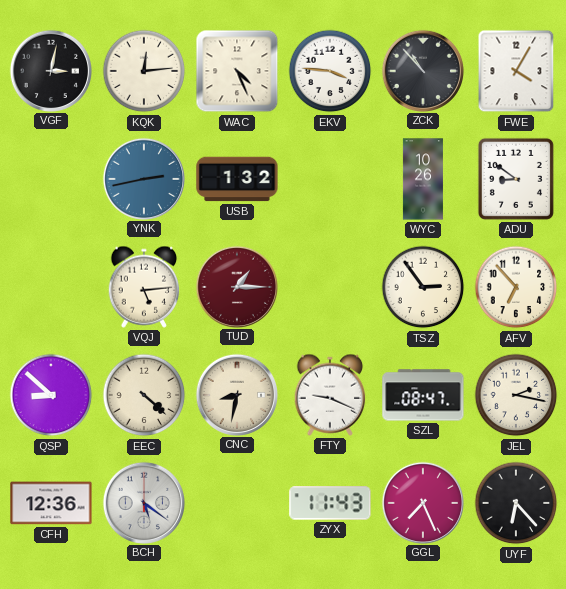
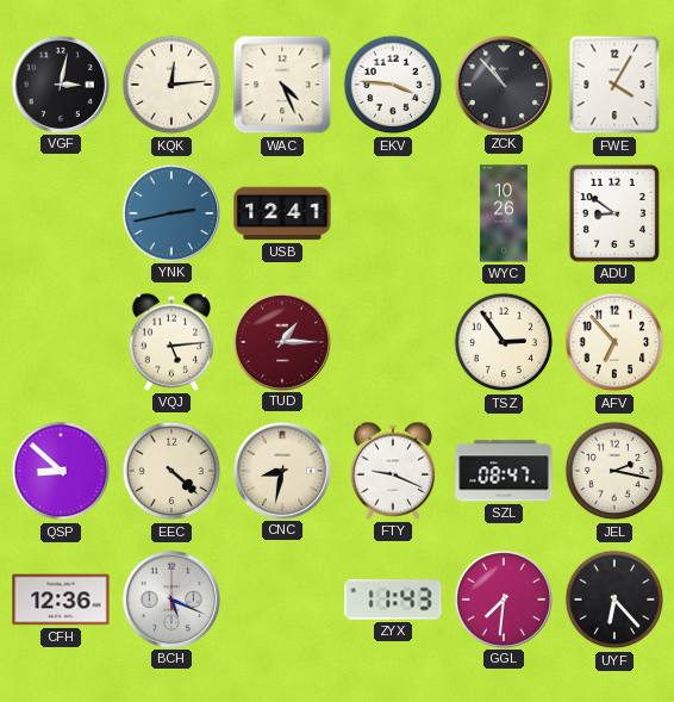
USB: 1:32 -> 12:41
BCH: 5:21 -> 5:19
GGL: 7:26 -> 7:31
